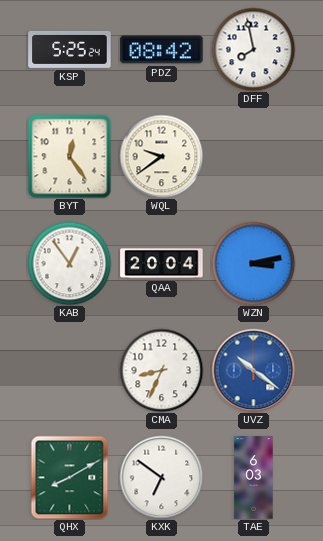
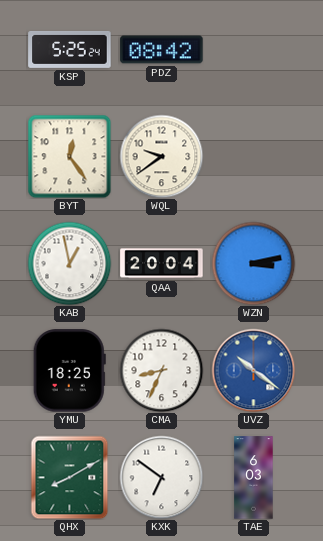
DFF: 7:58 -> none
KAB: 12:54 -> 12:58
YMU: none -> 18:25
